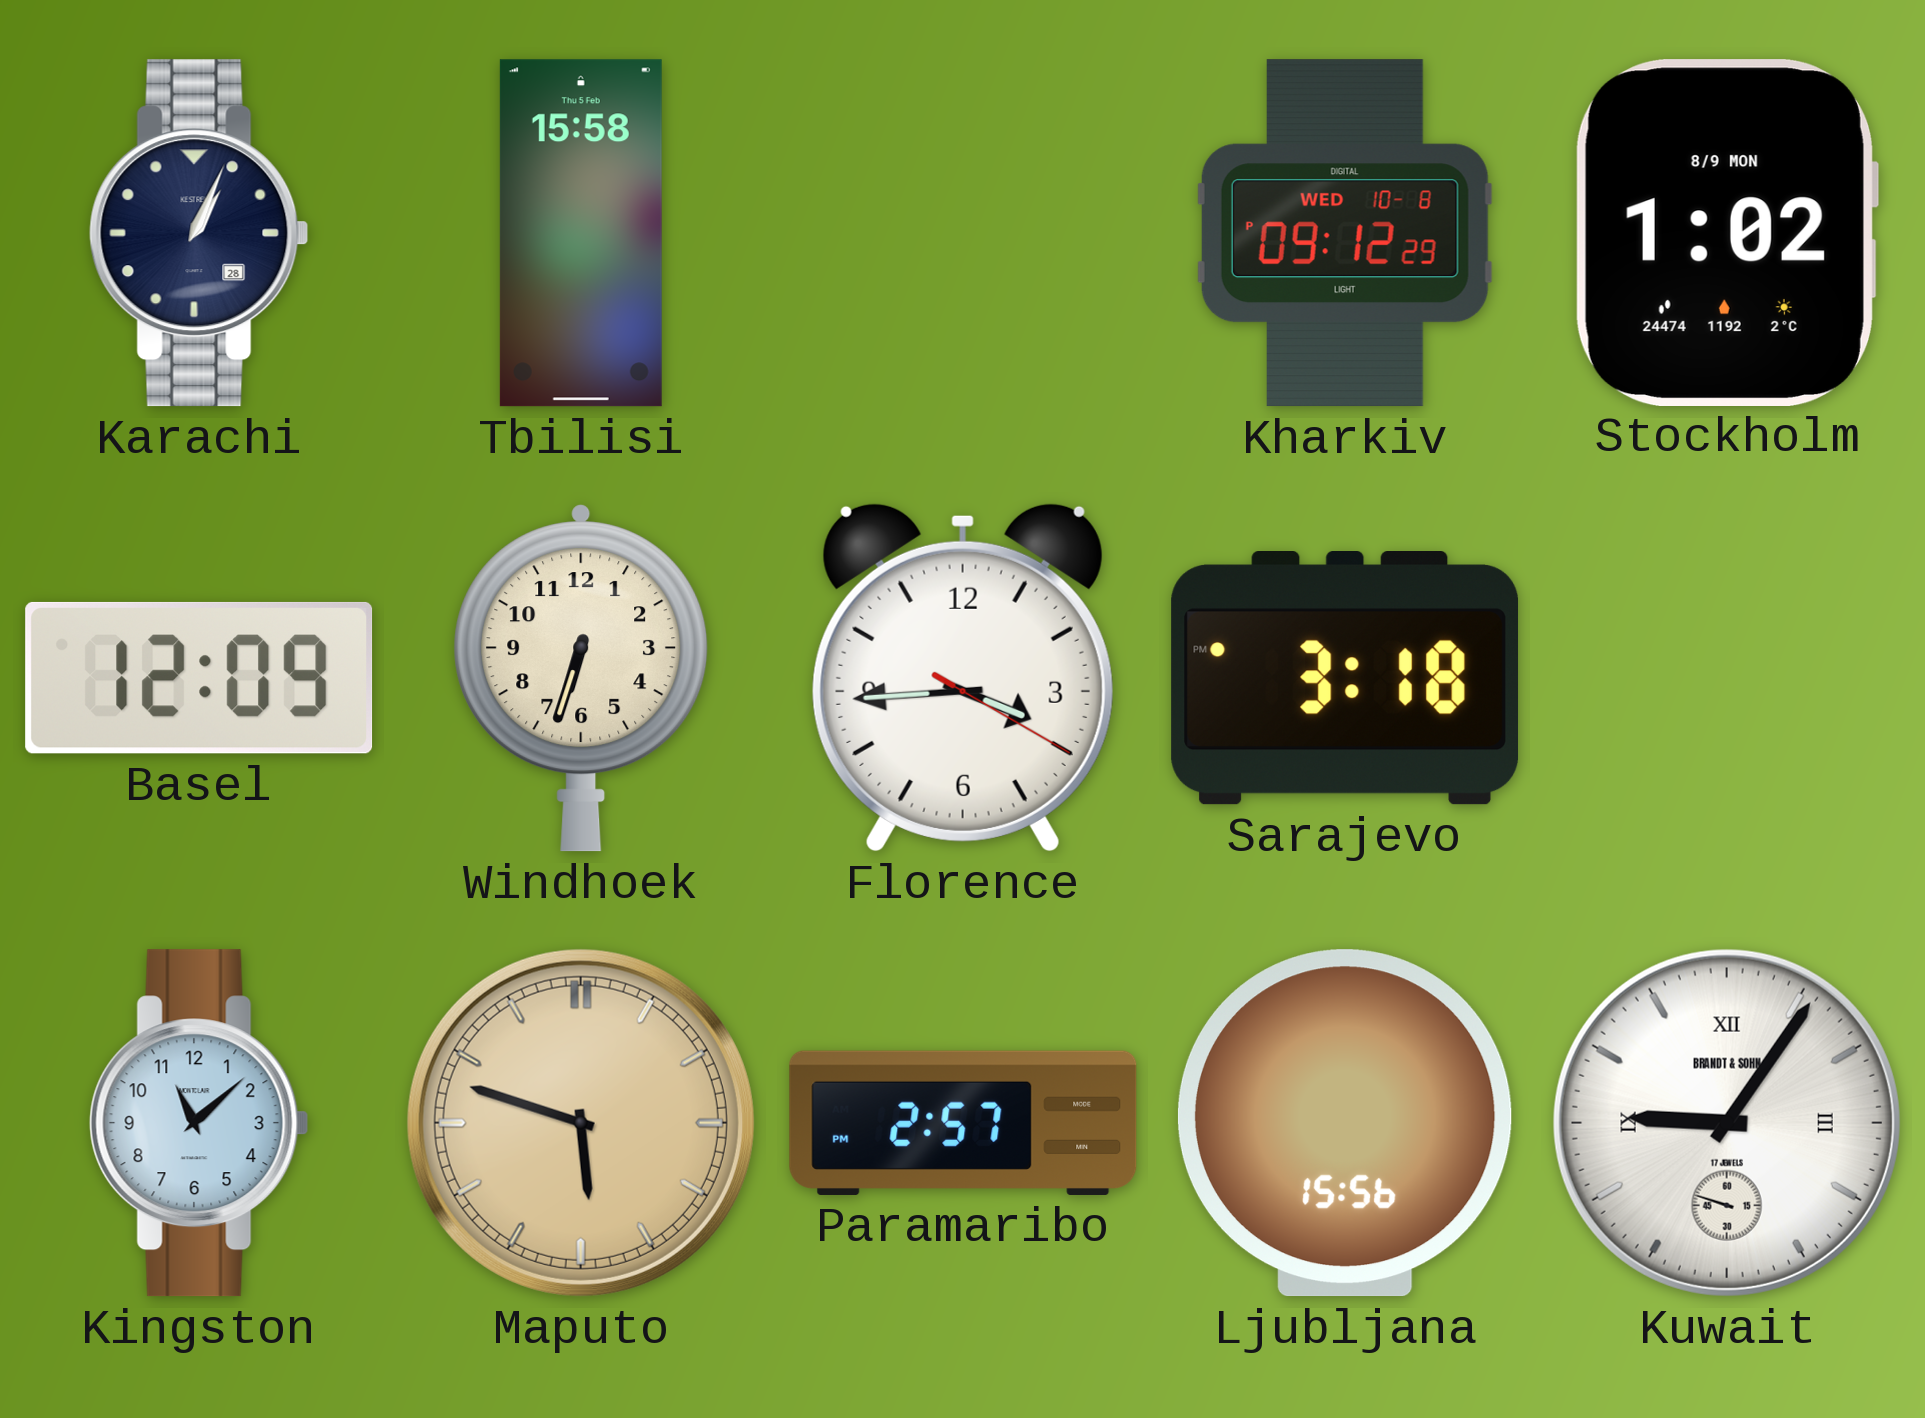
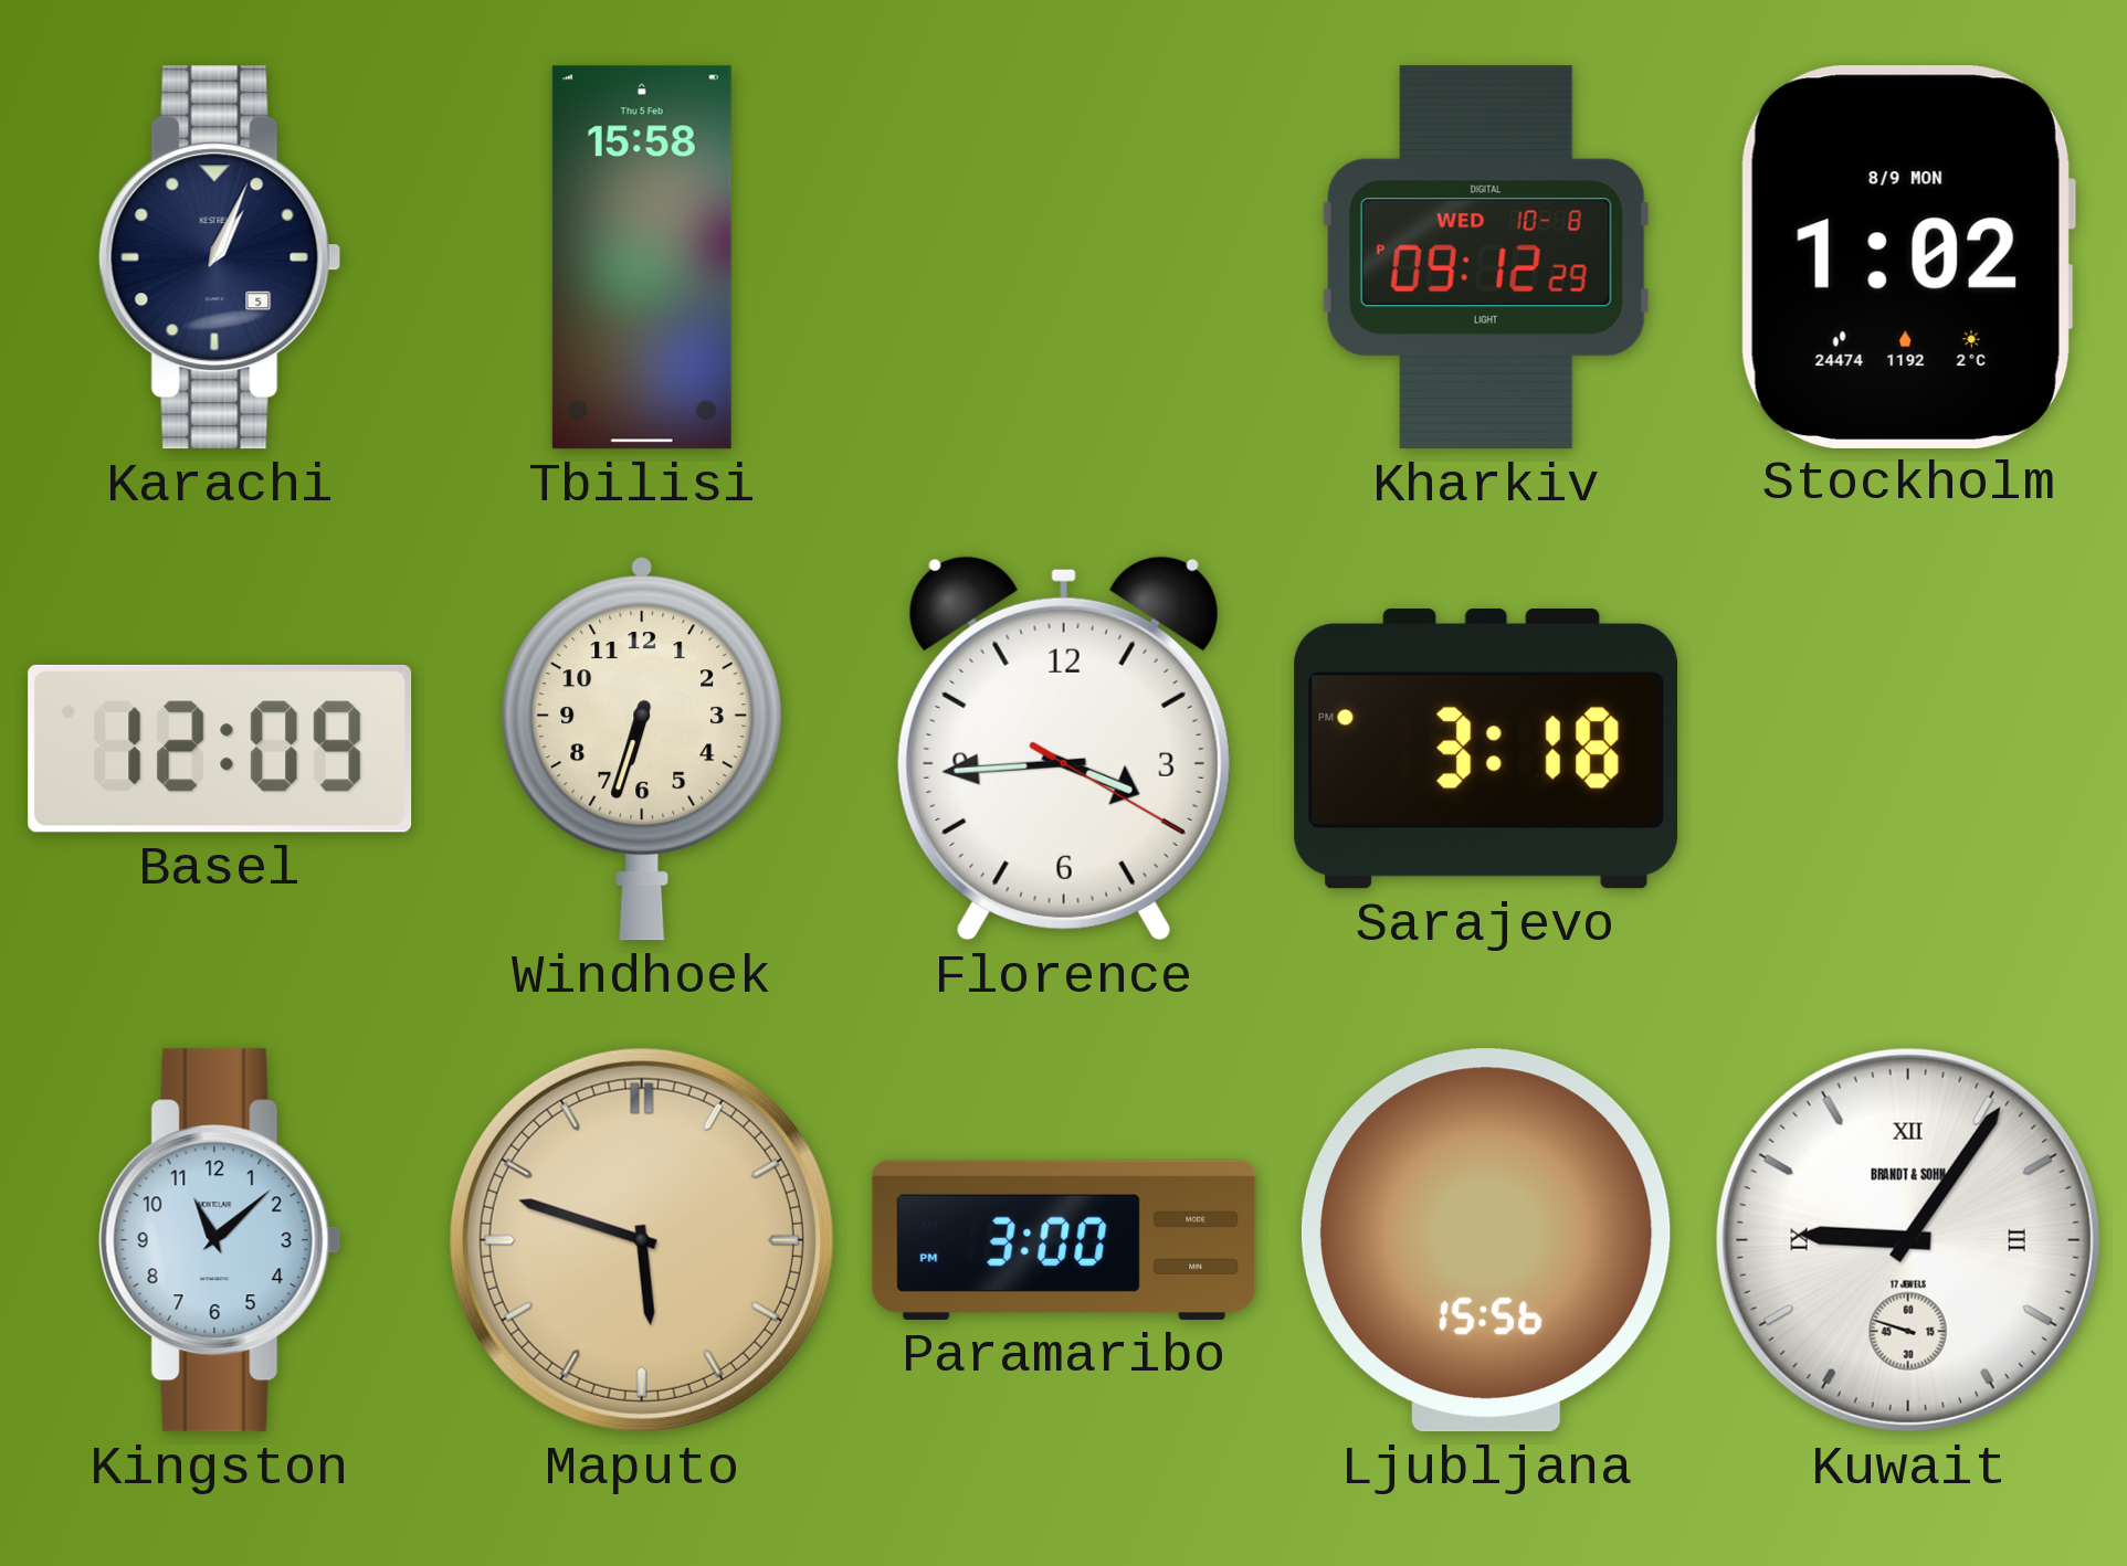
Karachi date: 28 -> 5
Paramaribo: 2:57 -> 3:00
